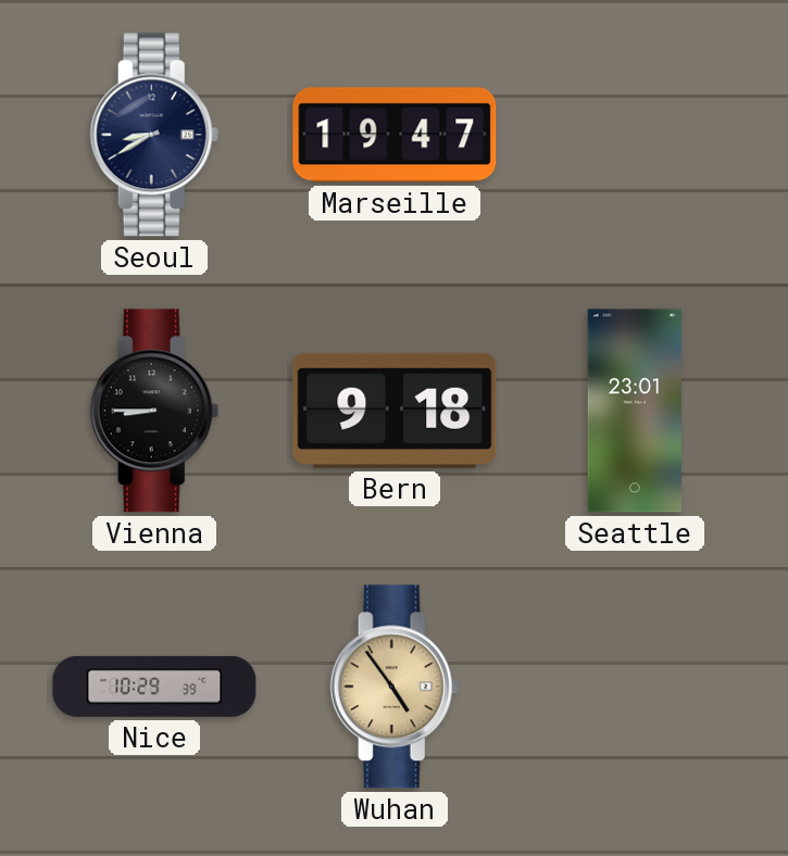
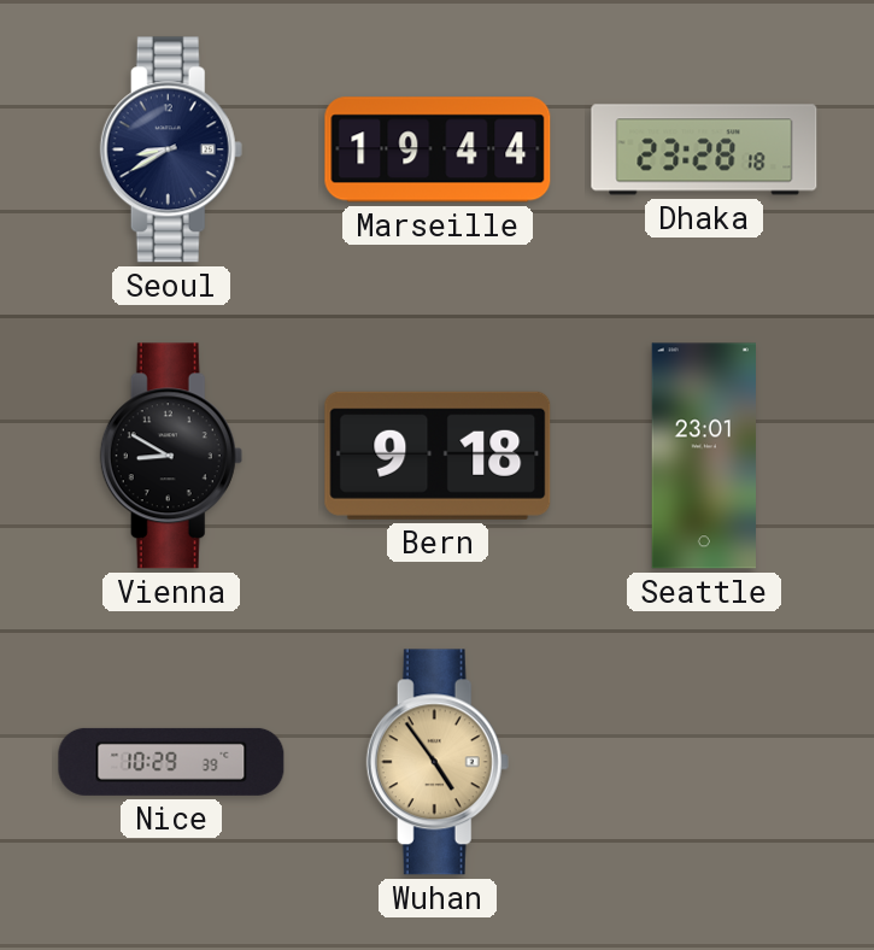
Marseille: 19:47 -> 19:44
Dhaka: none -> 23:28
Vienna: 8:45 -> 8:50
